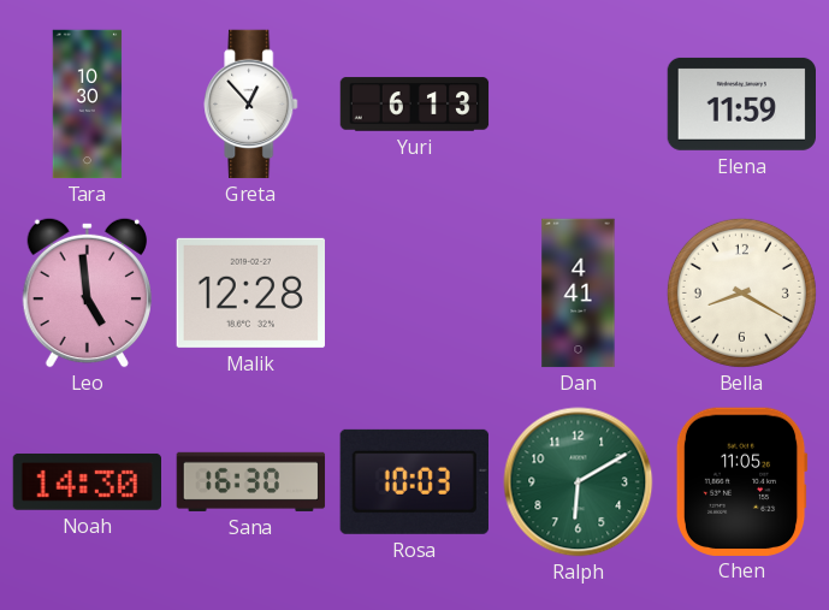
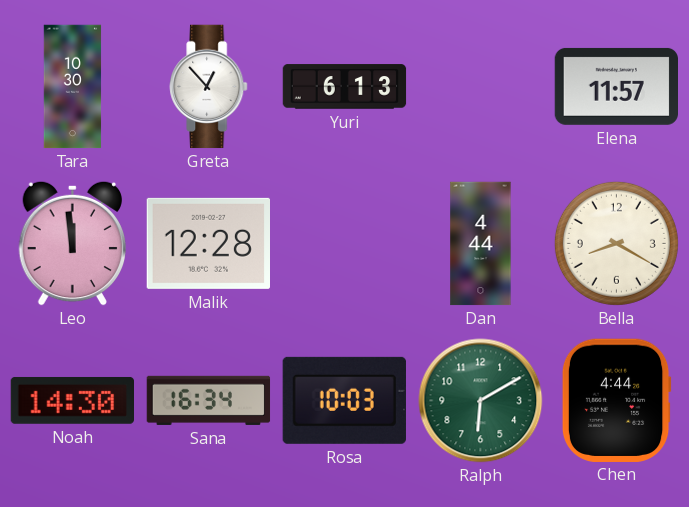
Elena: 11:59 -> 11:57
Leo: 4:59 -> 11:59
Dan: 4:41 -> 4:44
Sana: 16:30 -> 16:34
Chen: 11:05 -> 4:44
